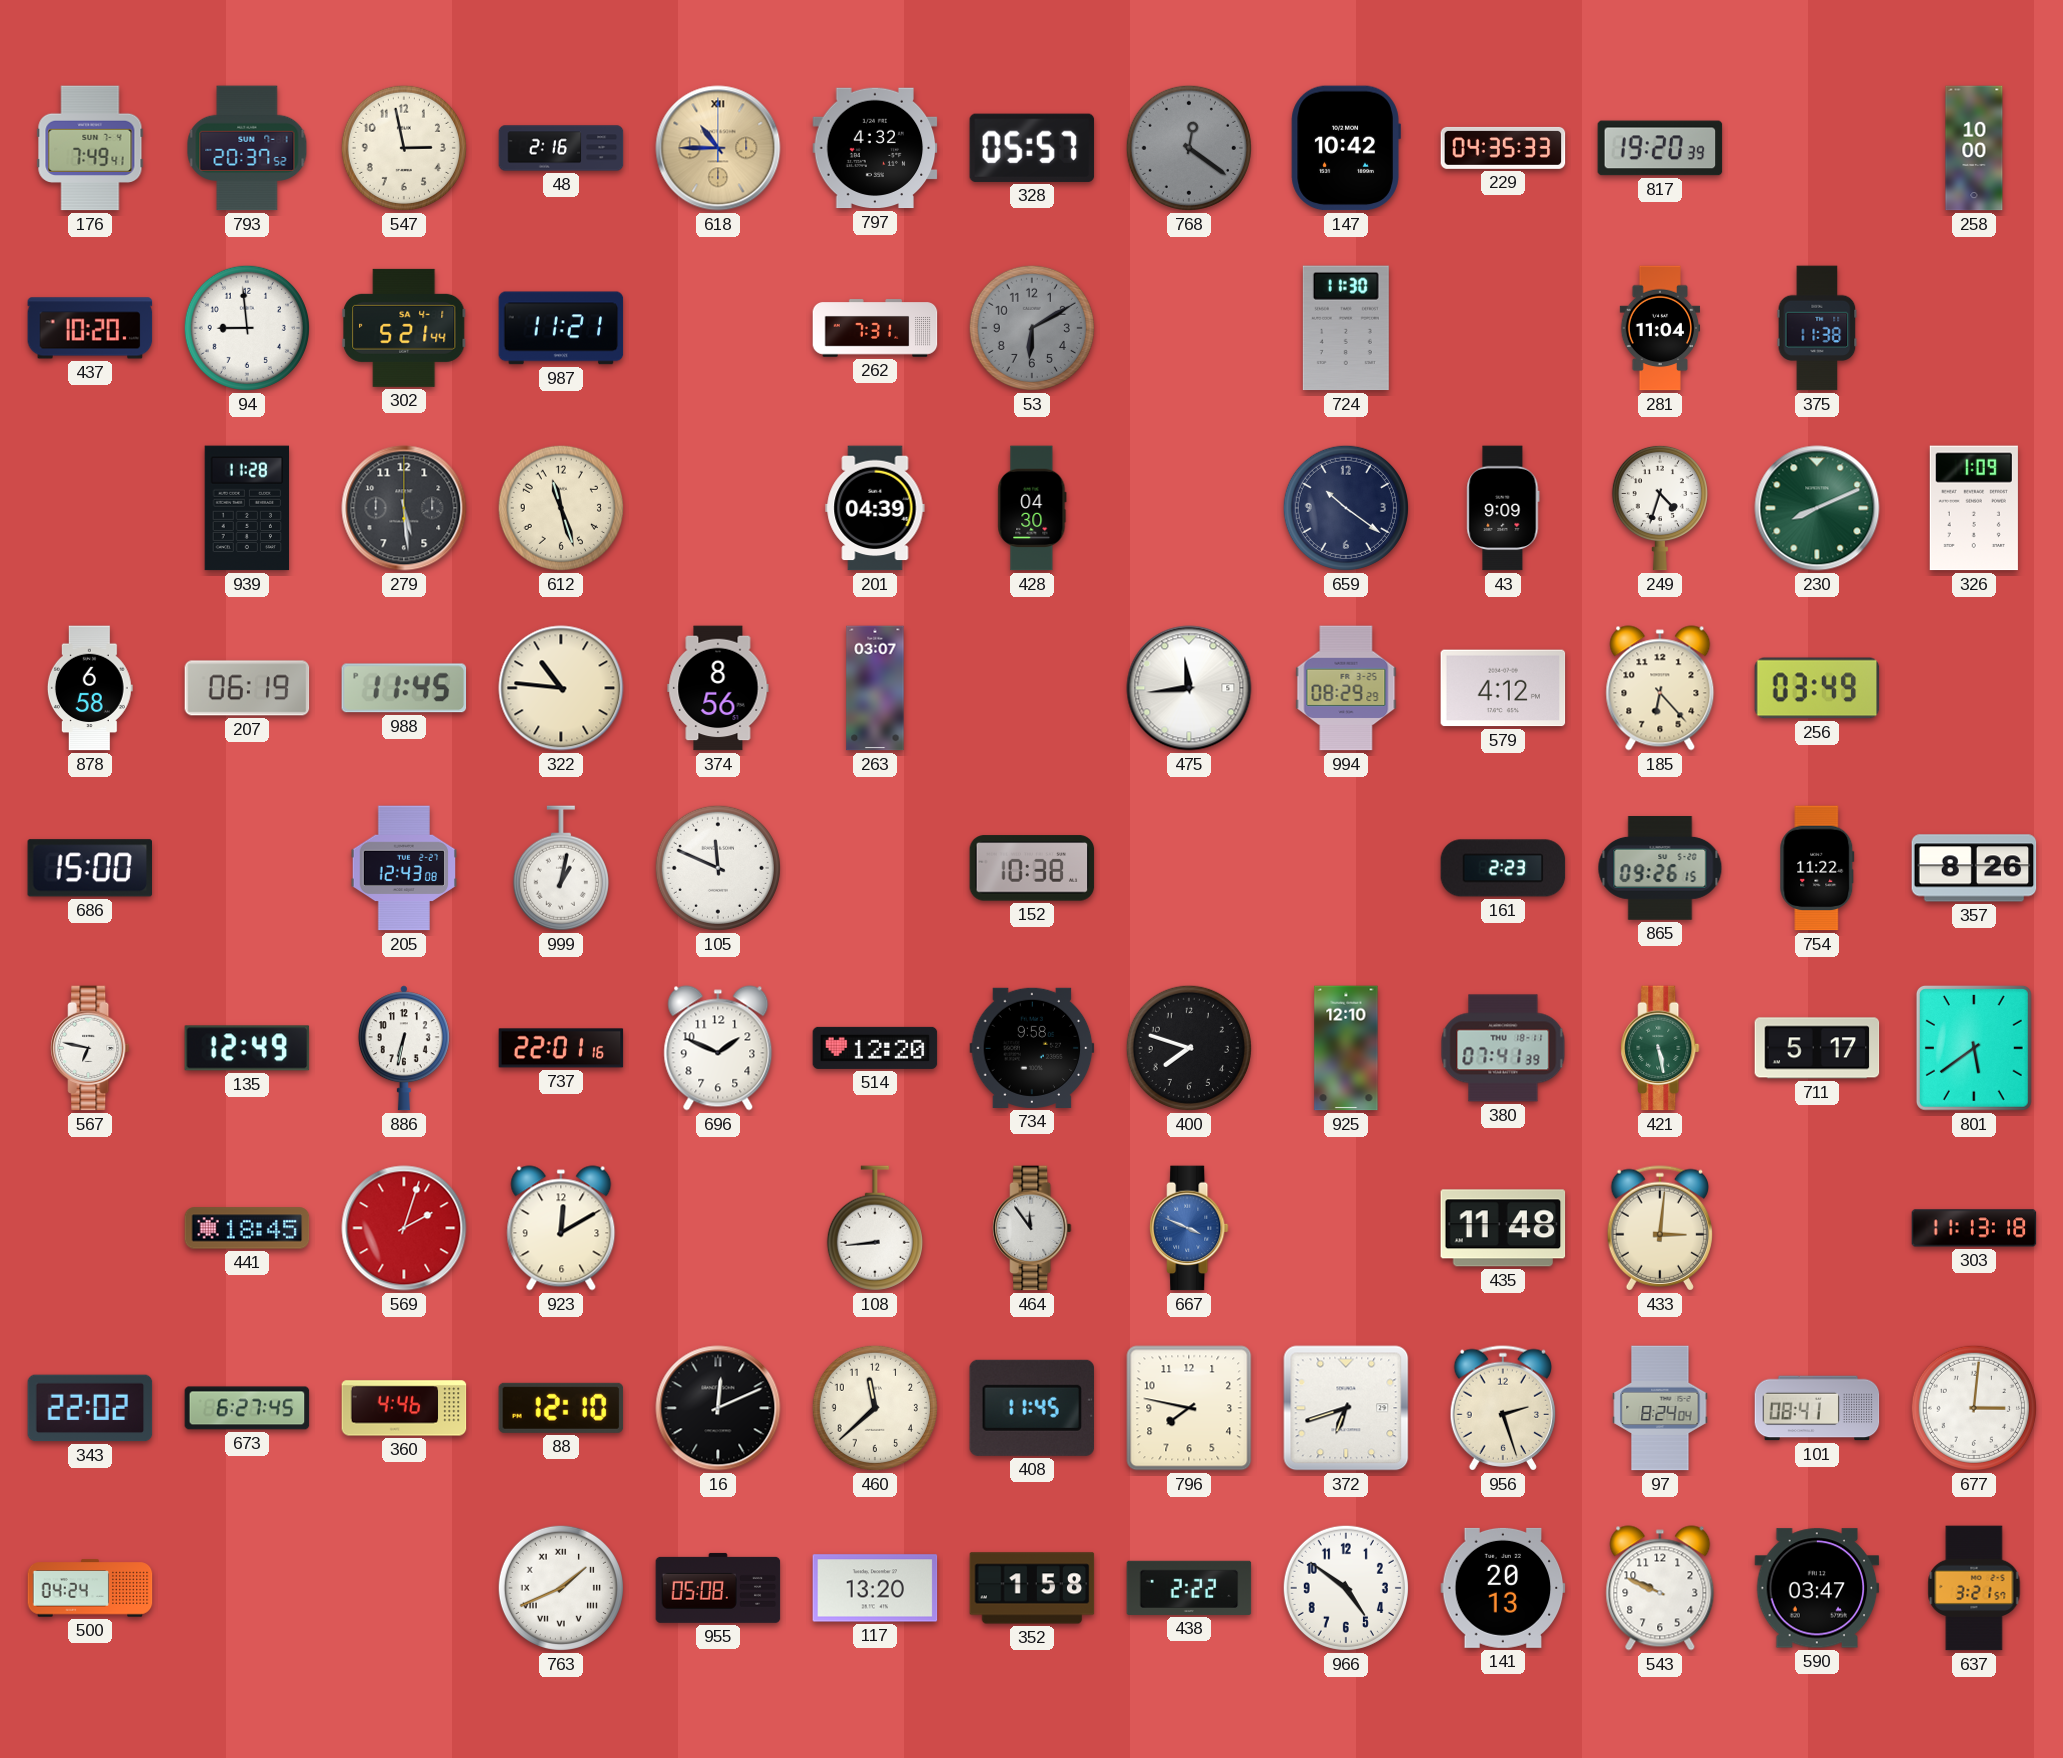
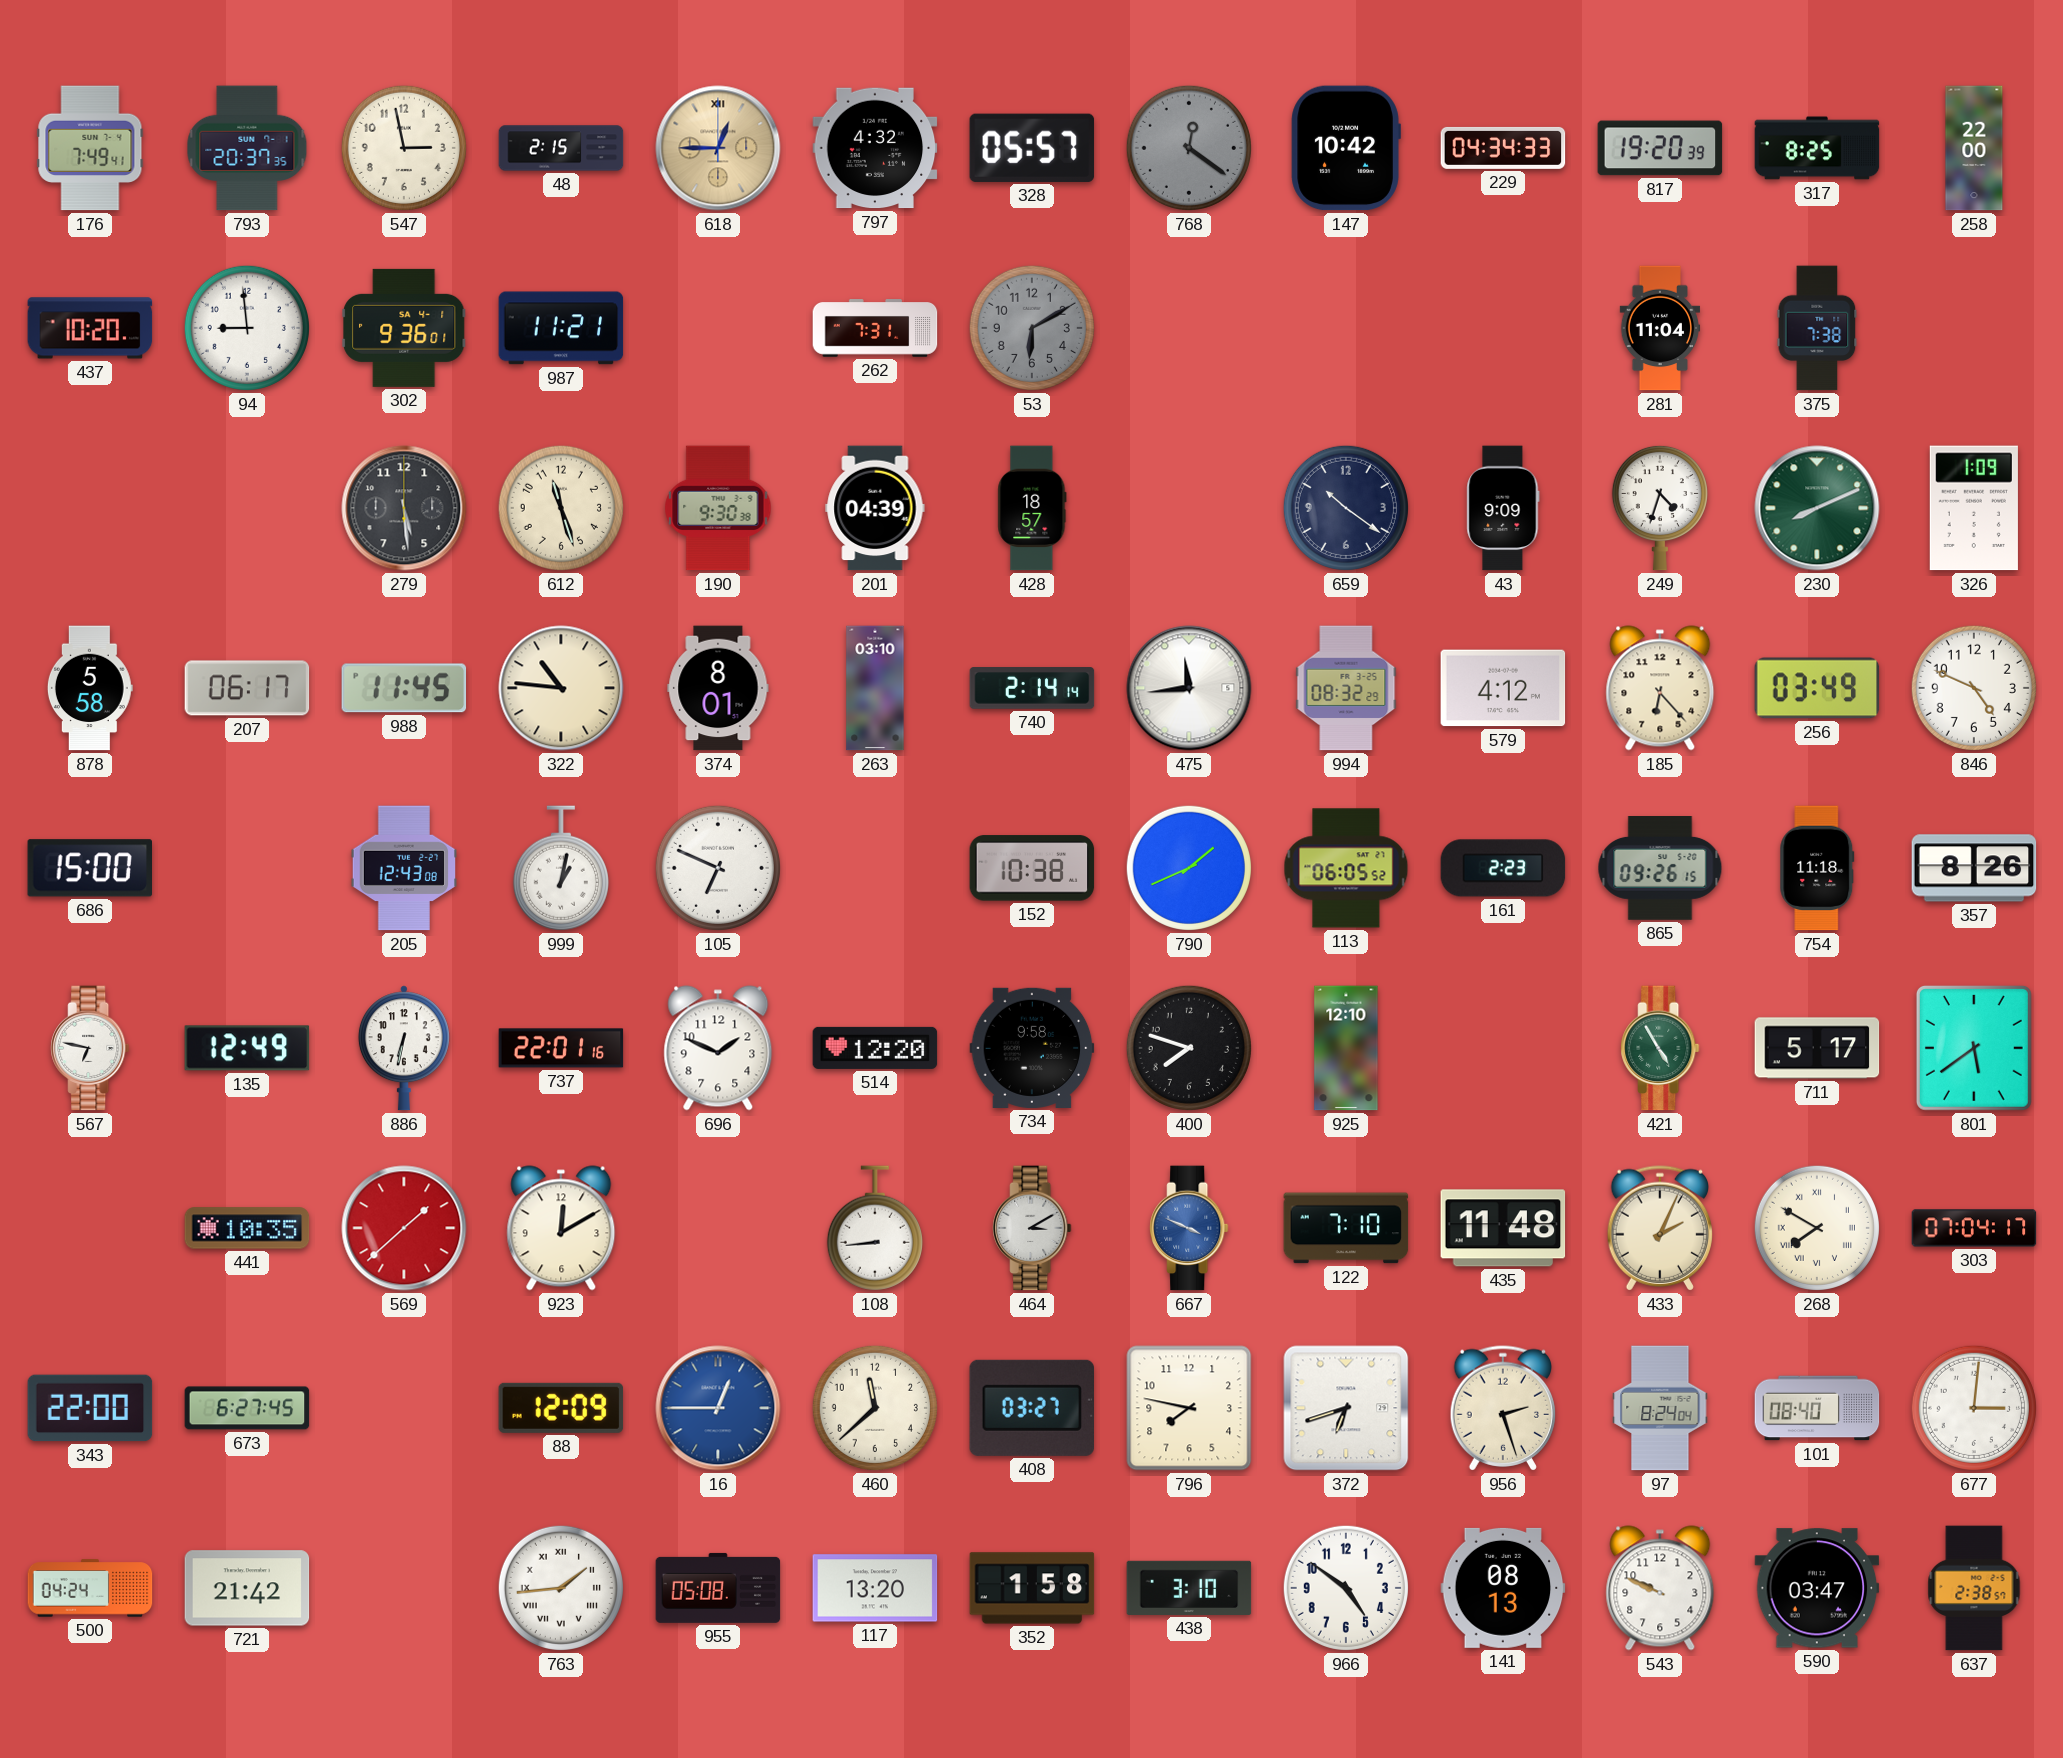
793: 20:37:52 -> 20:37:35
48: 2:16 -> 2:15
618: 10:45 -> 12:45
229: 04:35 -> 04:34
317: none -> 8:25
258: 10:00 -> 22:00
302: 5:21 -> 9:36
724: 11:30 -> none
375: 11:38 -> 7:38
939: 11:28 -> none
190: none -> 9:30
428: 04:30 -> 18:57
878: 6:58 -> 5:58
207: 06:19 -> 06:17
374: 8:56 -> 8:01
263: 03:07 -> 03:10
740: none -> 2:14
994: 08:29 -> 08:32
846: none -> 4:49
105: 11:49 -> 6:49
790: none -> 1:41
113: none -> 06:05
754: 11:22 -> 11:18
380: 07:41 -> none
421: 5:28 -> 4:55
441: 18:45 -> 10:35
569: 2:03 -> 1:38
464: 11:54 -> 3:10
122: none -> 7:10
433: 3:01 -> 2:04
268: none -> 7:50
303: 11:13 -> 07:04
343: 22:02 -> 22:00
360: 4:46 -> none
88: 12:10 -> 12:09
16: 12:11 -> 12:45
16 dial: black -> blue
408: 11:45 -> 03:27
101: 08:41 -> 08:40
721: none -> 21:42
763: 1:41 -> 1:44
438: 2:22 -> 3:10
141: 20:13 -> 08:13
637: 3:21 -> 2:38
